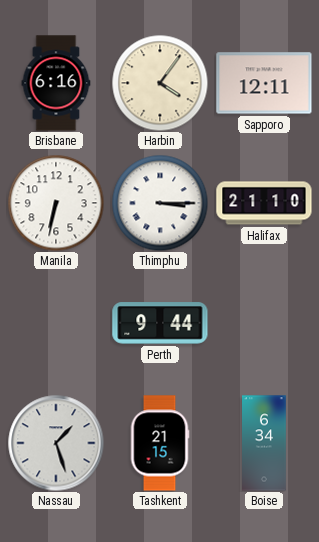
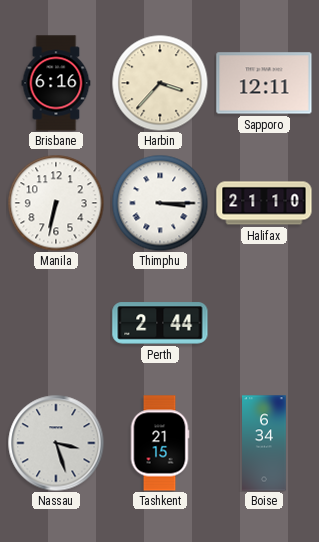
Harbin: 4:06 -> 3:37
Perth: 9:44 -> 2:44
Nassau: 1:27 -> 3:27
